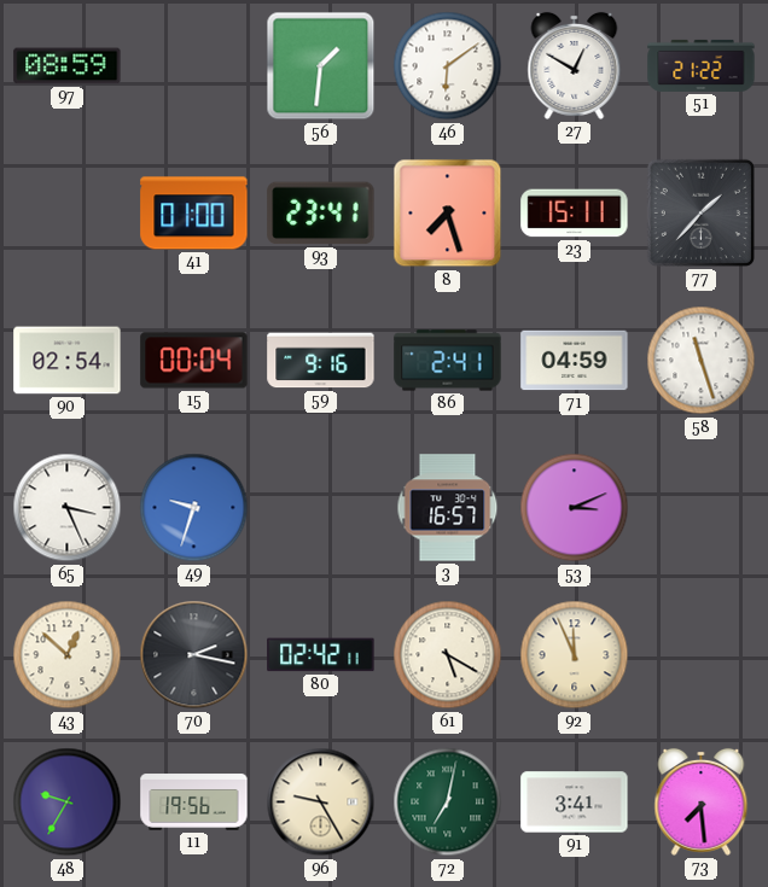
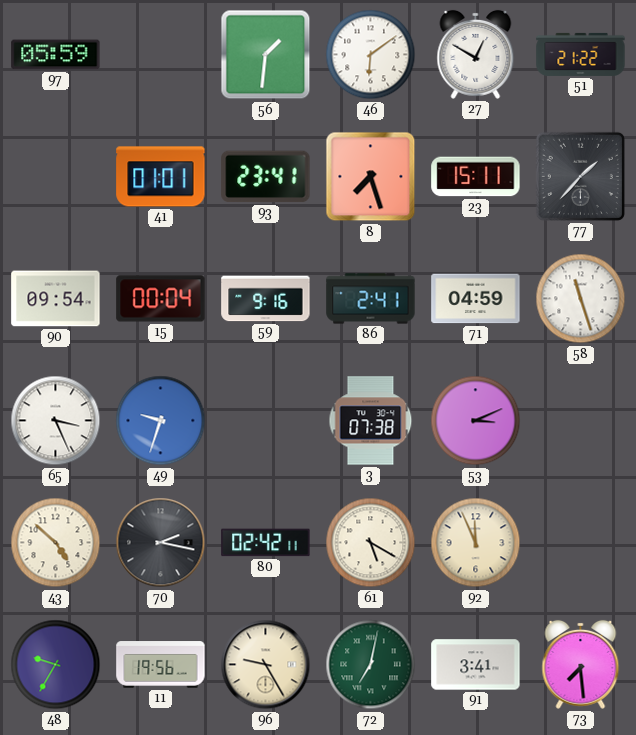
97: 08:59 -> 05:59
41: 01:00 -> 01:01
90: 02:54 -> 09:54
3: 16:57 -> 07:38
43: 12:52 -> 4:52
